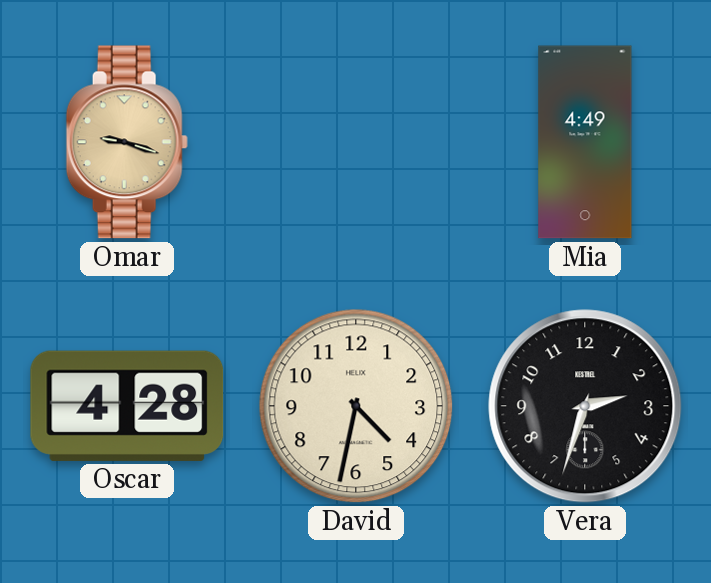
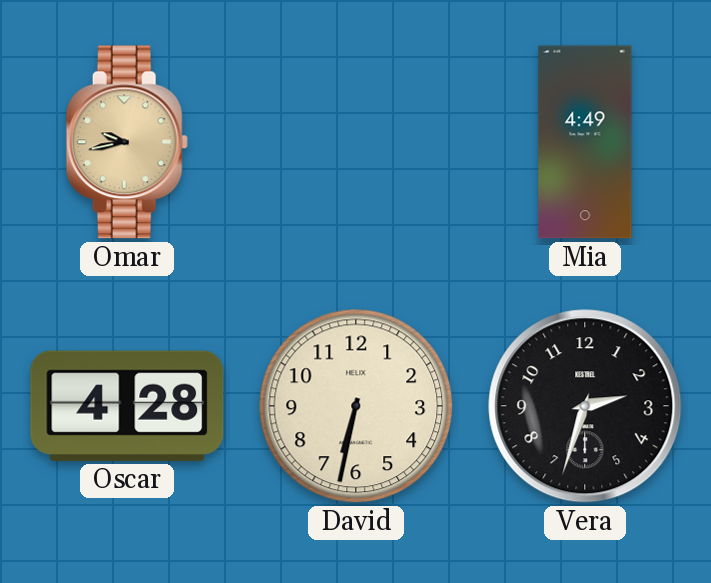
Omar: 9:18 -> 9:43
David: 4:32 -> 6:32
